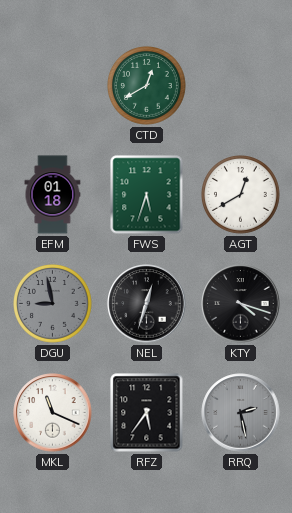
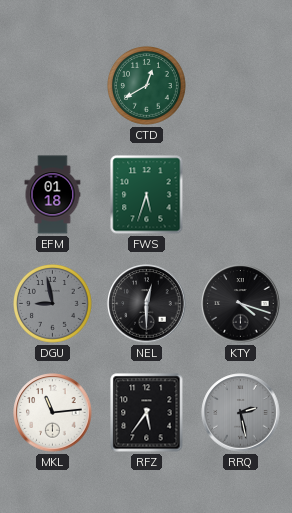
AGT: 12:40 -> none
NEL: 12:33 -> 12:30
MKL: 11:19 -> 11:14
